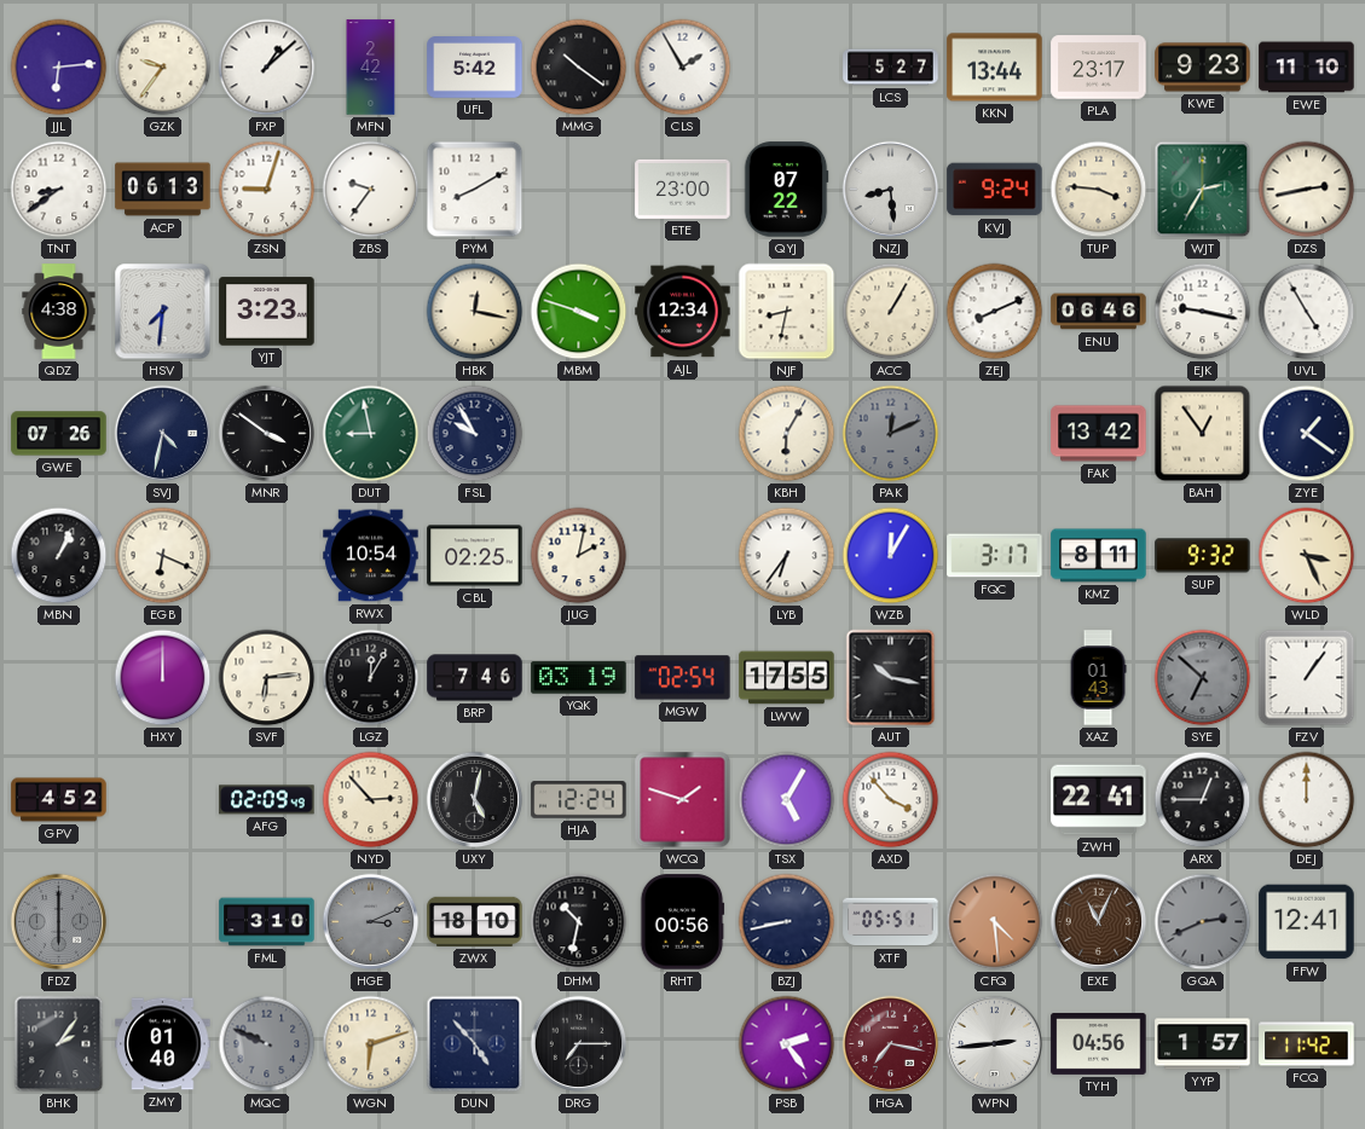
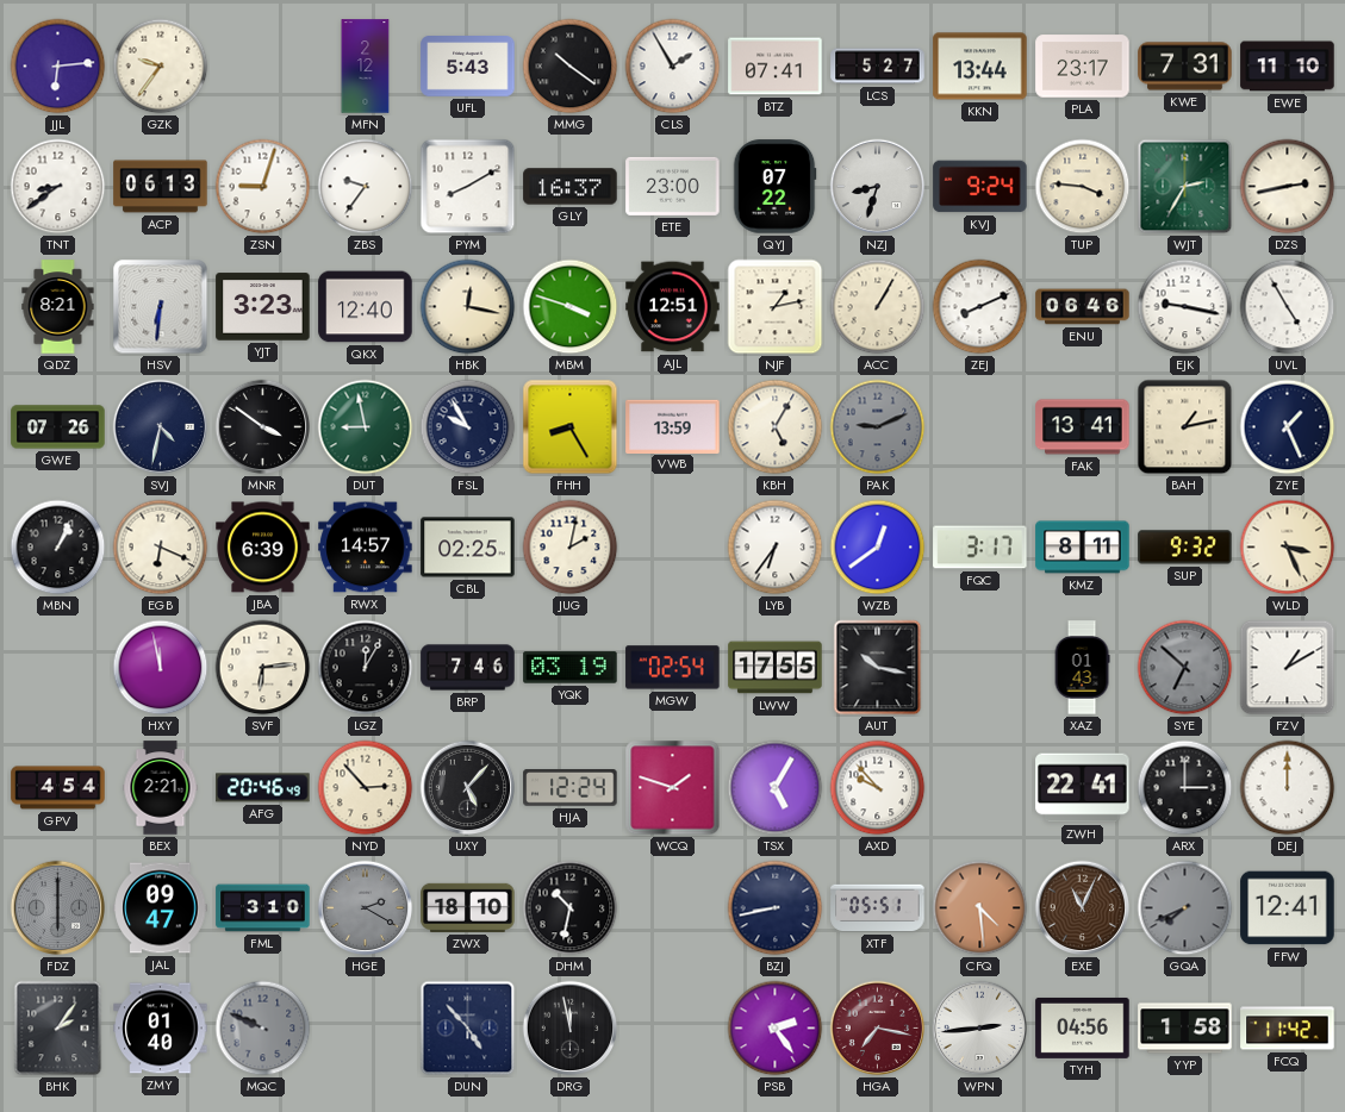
FXP: 1:08 -> none
MFN: 2:42 -> 2:12
UFL: 5:42 -> 5:43
BTZ: none -> 07:41
KWE: 9:23 -> 7:31
GLY: none -> 16:37
NZJ: 8:29 -> 8:33
QDZ: 4:38 -> 8:21
HSV: 7:31 -> 6:31
QKX: none -> 12:40
AJL: 12:34 -> 12:51
NJF: 8:32 -> 1:13
FHH: none -> 8:25
VWB: none -> 13:59
KBH: 6:05 -> 5:05
PAK: 12:11 -> 9:11
FAK: 13:42 -> 13:41
BAH: 12:54 -> 1:13
ZYE: 1:21 -> 1:26
JBA: none -> 6:39
RWX: 10:54 -> 14:57
WZB: 12:05 -> 12:39
HXY: 12:00 -> 11:58
FZV: 1:06 -> 1:10
GPV: 4:52 -> 4:54
BEX: none -> 2:21
AFG: 02:09 -> 20:46
UXY: 5:02 -> 5:07
AXD: 3:53 -> 9:53
ARX: 12:45 -> 3:00
JAL: none -> 09:47
HGE: 3:11 -> 2:20
RHT: 00:56 -> none
GQA: 2:41 -> 7:41
WGN: 6:12 -> none
DRG: 7:15 -> 11:58
YYP: 1:57 -> 1:58
